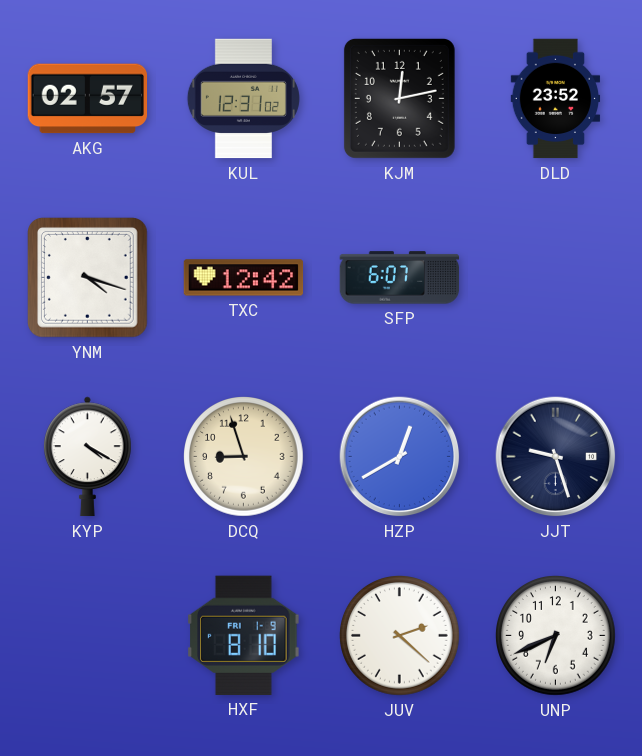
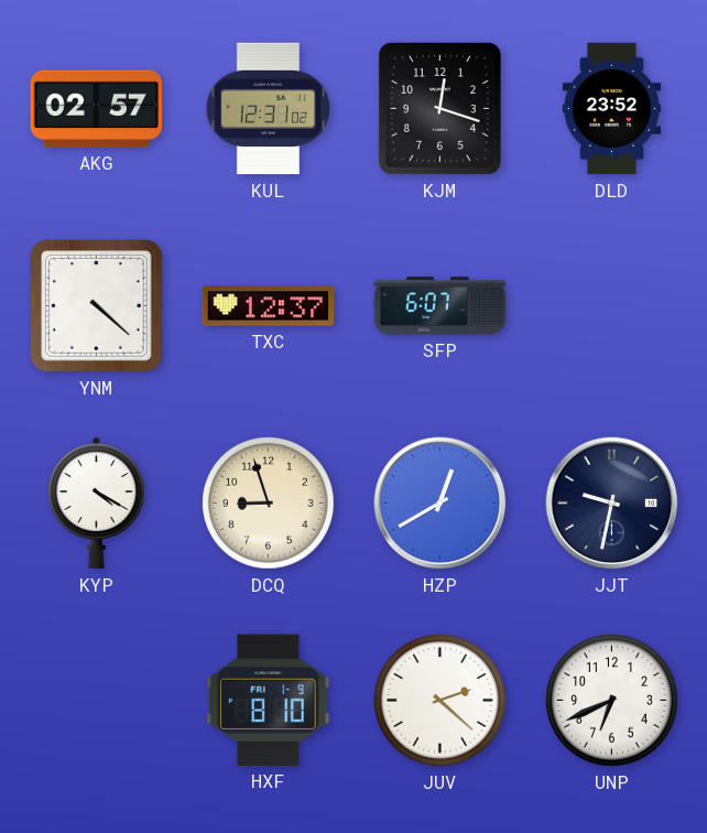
KJM: 12:13 -> 12:18
YNM: 4:18 -> 4:22
TXC: 12:42 -> 12:37
JJT: 9:27 -> 9:32
